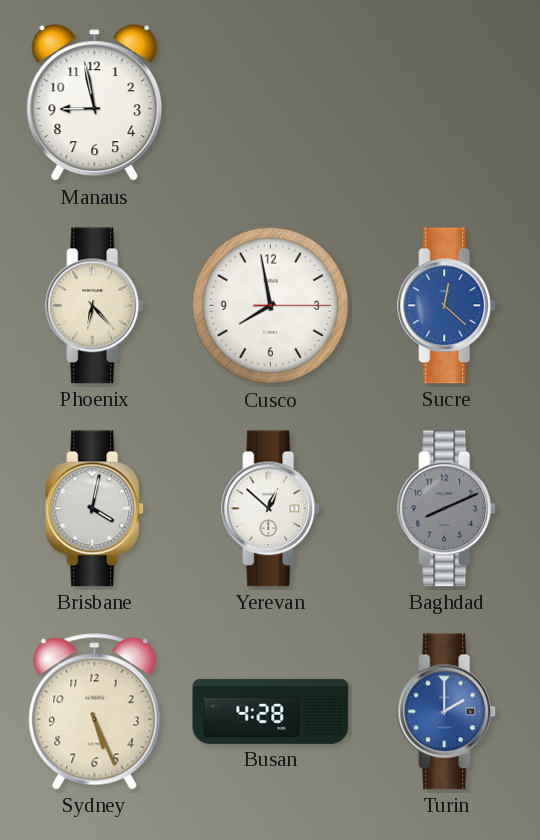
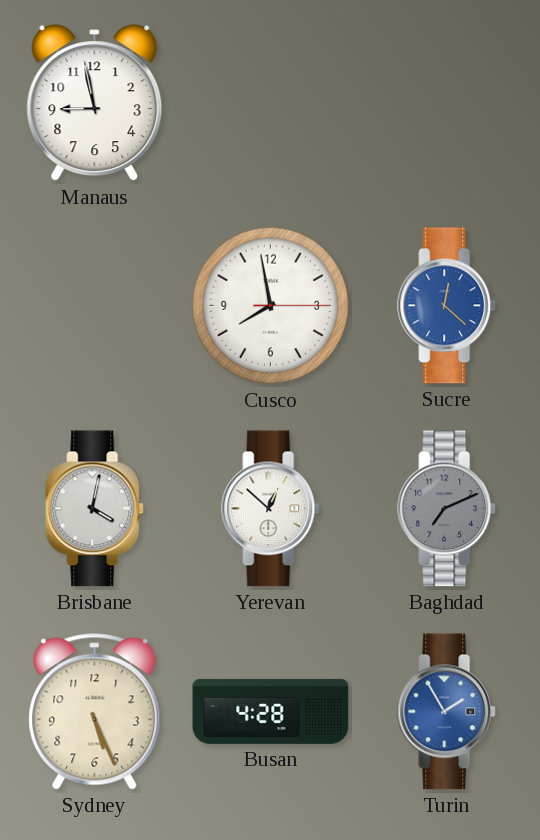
Phoenix: 6:23 -> none
Baghdad: 8:11 -> 7:11
Turin: 2:00 -> 1:55
